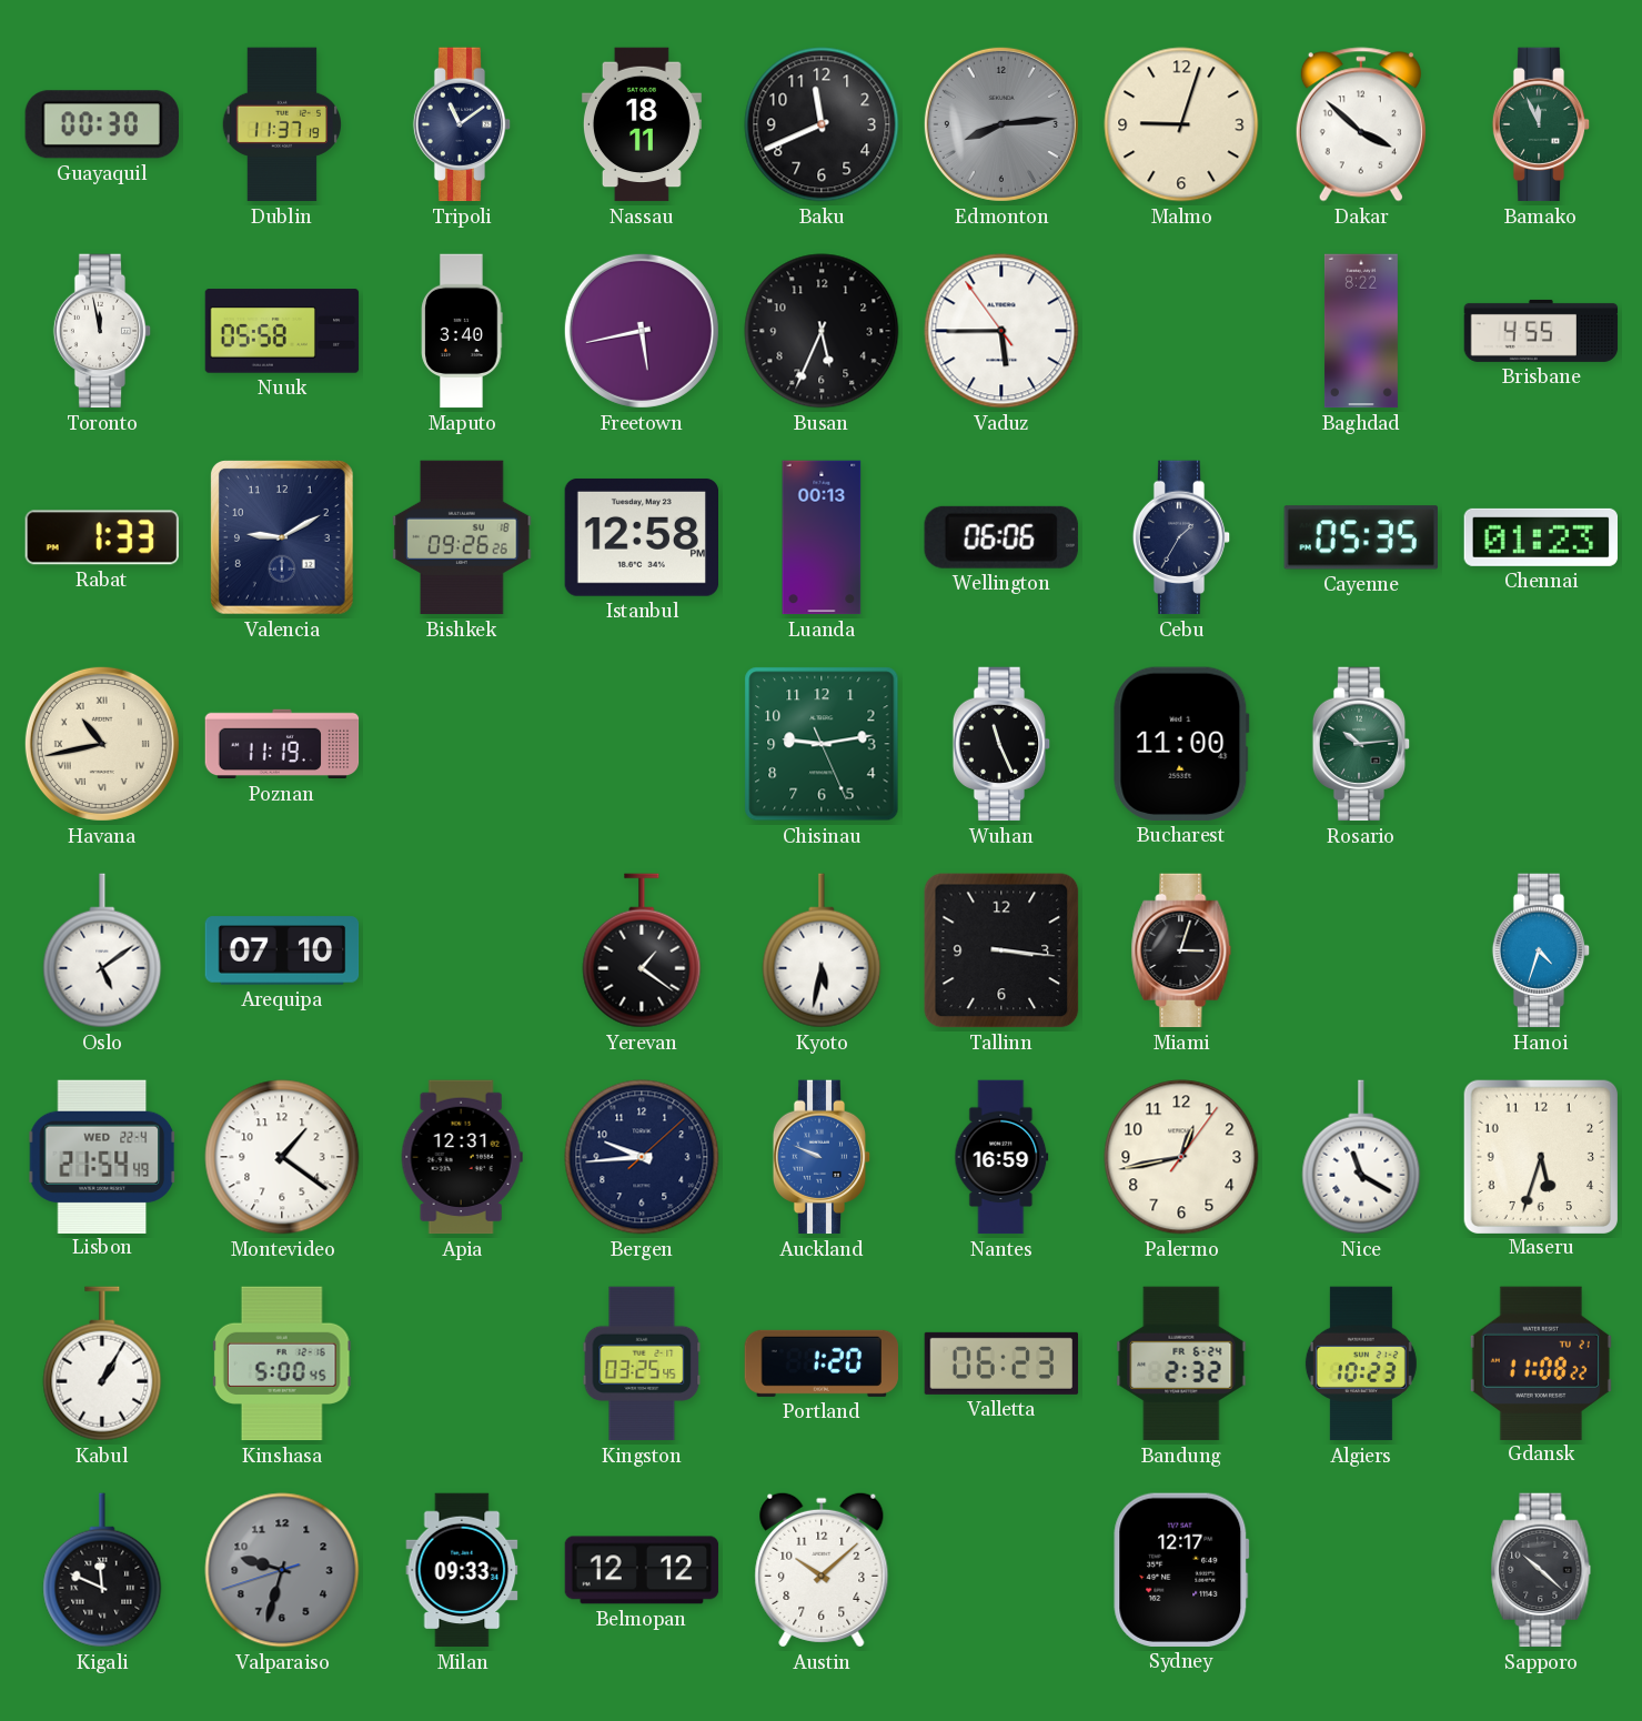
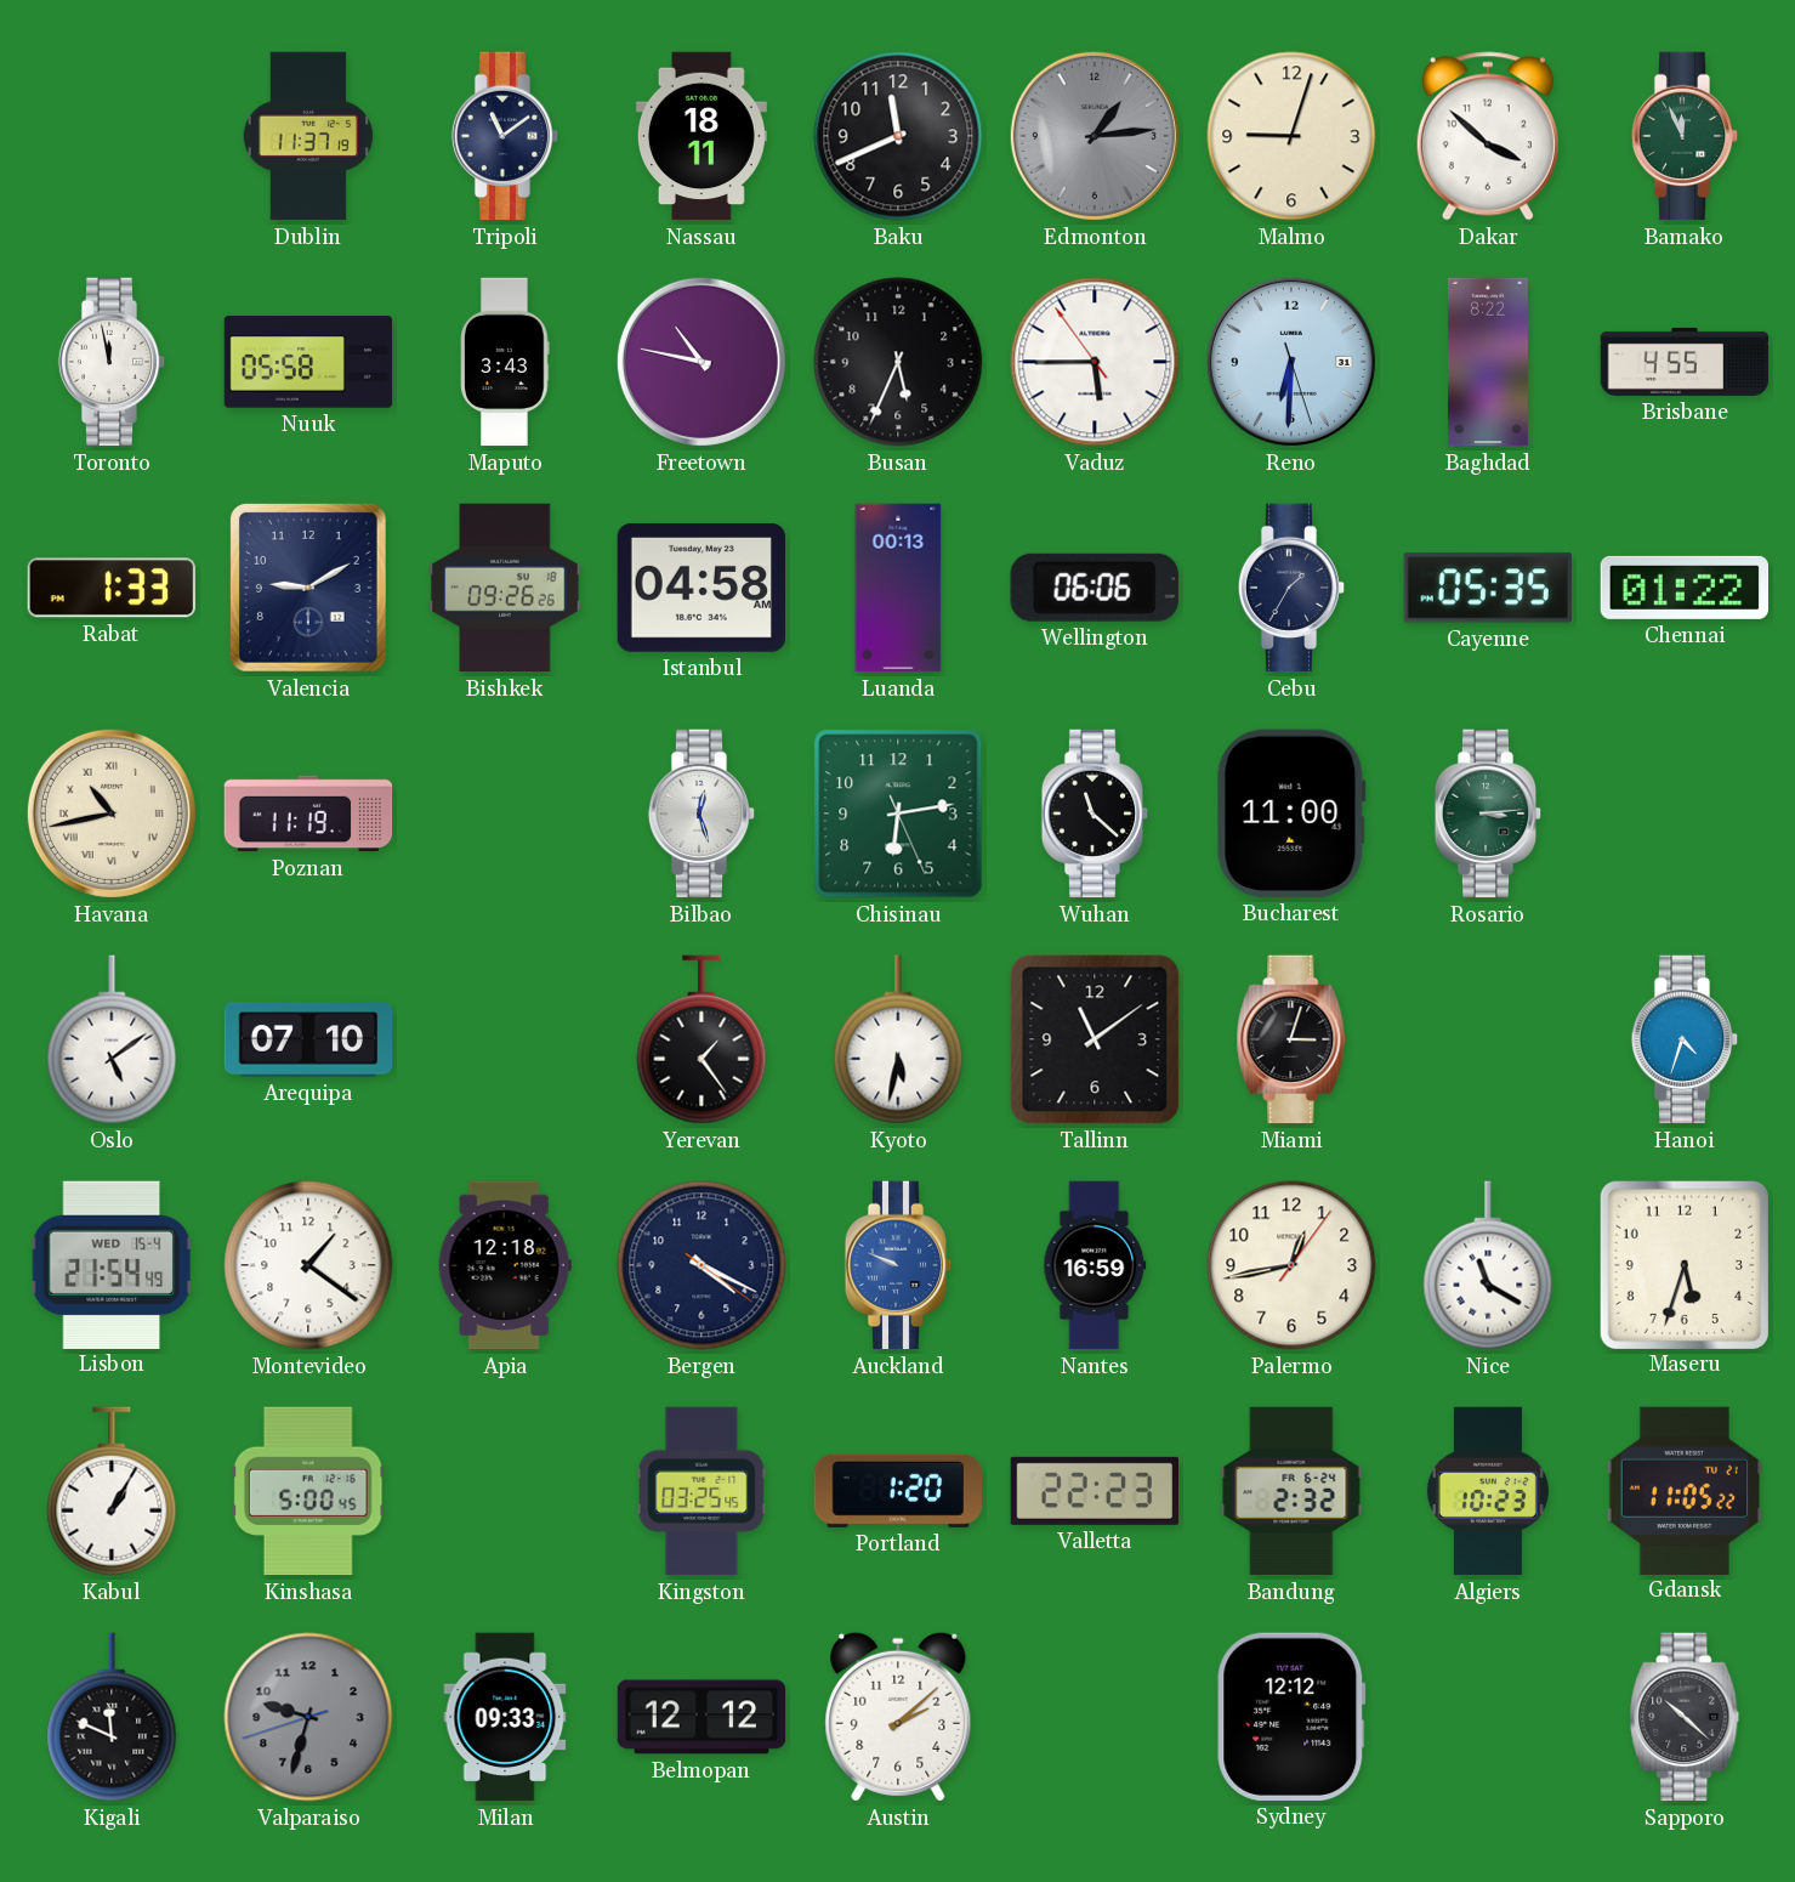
Guayaquil: 00:30 -> none
Edmonton: 8:14 -> 1:14
Maputo: 3:40 -> 3:43
Freetown: 5:43 -> 10:47
Reno: none -> 6:30
Istanbul: 12:58 -> 04:58
Chennai: 01:23 -> 01:22
Bilbao: none -> 12:27
Chisinau: 9:13 -> 6:13
Wuhan: 11:26 -> 11:22
Rosario: 10:14 -> 3:14
Yerevan: 1:21 -> 1:24
Tallinn: 3:16 -> 11:09
Lisbon date: WED 22-4 -> WED 15-4
Apia: 12:31 -> 12:18
Bergen: 9:44 -> 4:19
Valletta: 06:23 -> 22:23
Gdansk: 11:08 -> 11:05
Austin: 10:08 -> 2:08
Sydney: 12:17 -> 12:12
